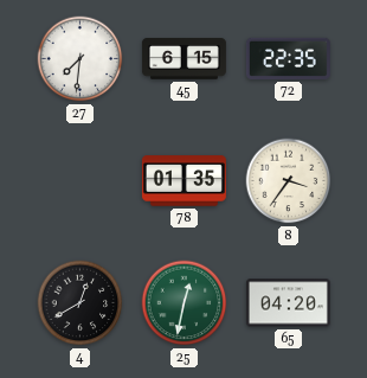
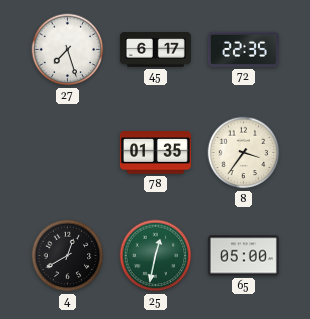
27: 7:31 -> 7:27
45: 6:15 -> 6:17
65: 04:20 -> 05:00
